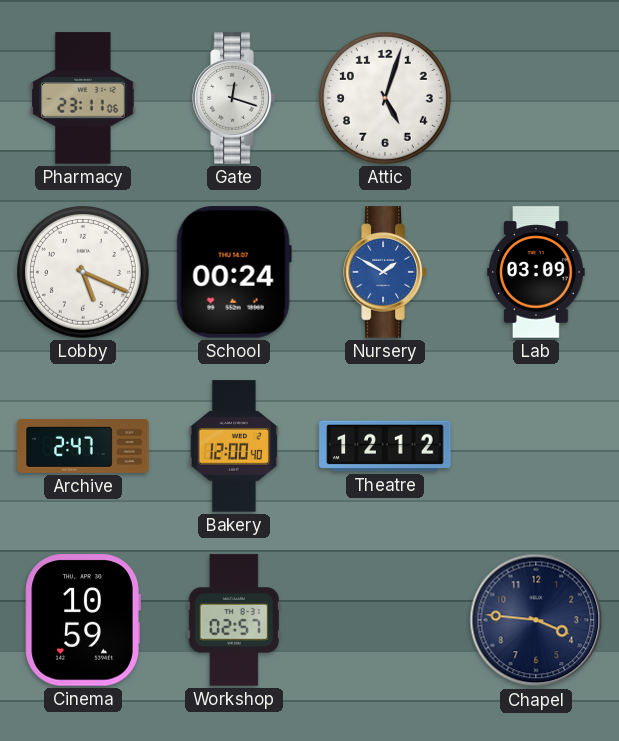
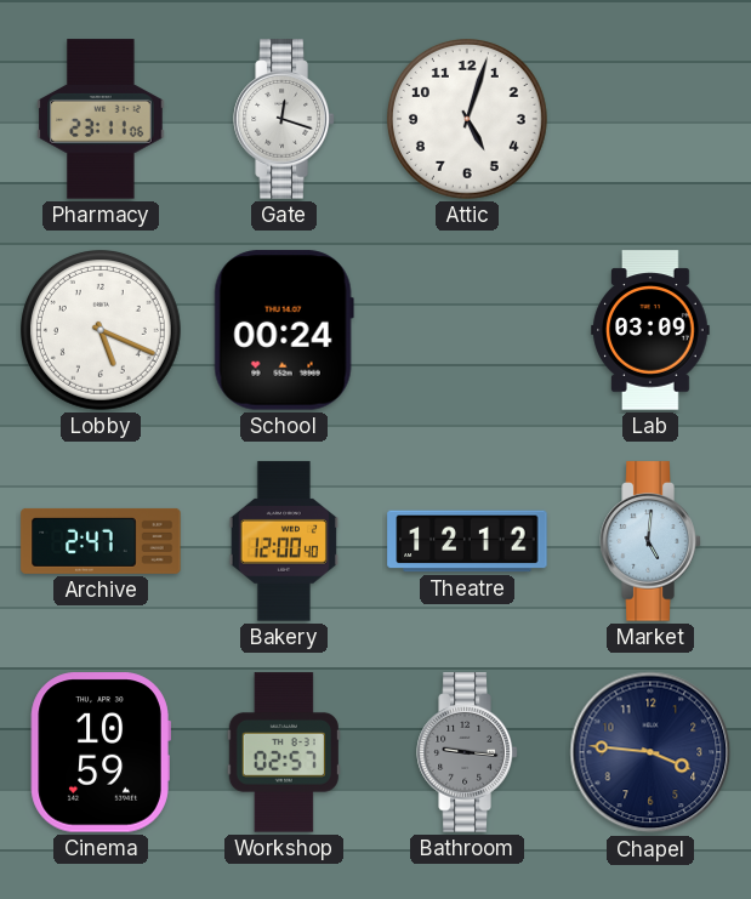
Nursery: 1:50 -> none
Market: none -> 5:01
Bathroom: none -> 9:16
